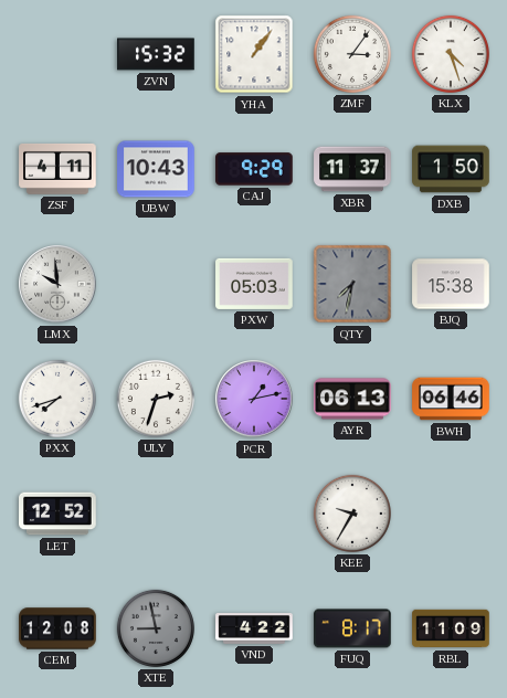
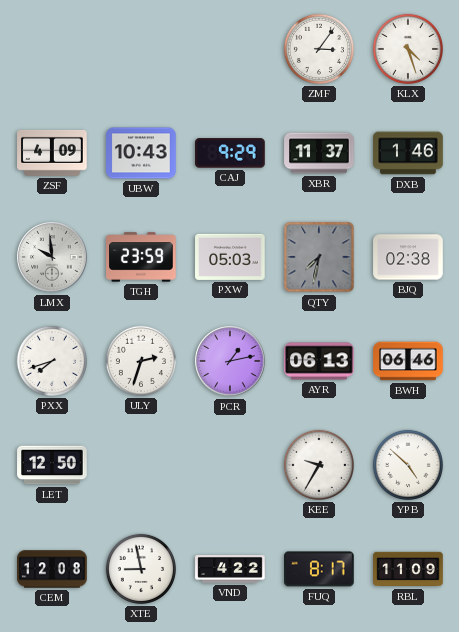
ZVN: 15:32 -> none
YHA: 1:06 -> none
ZSF: 4:11 -> 4:09
DXB: 1:50 -> 1:46
TGH: none -> 23:59
BJQ: 15:38 -> 02:38
LET: 12:52 -> 12:50
YPB: none -> 4:52
XTE dial: grey -> white
